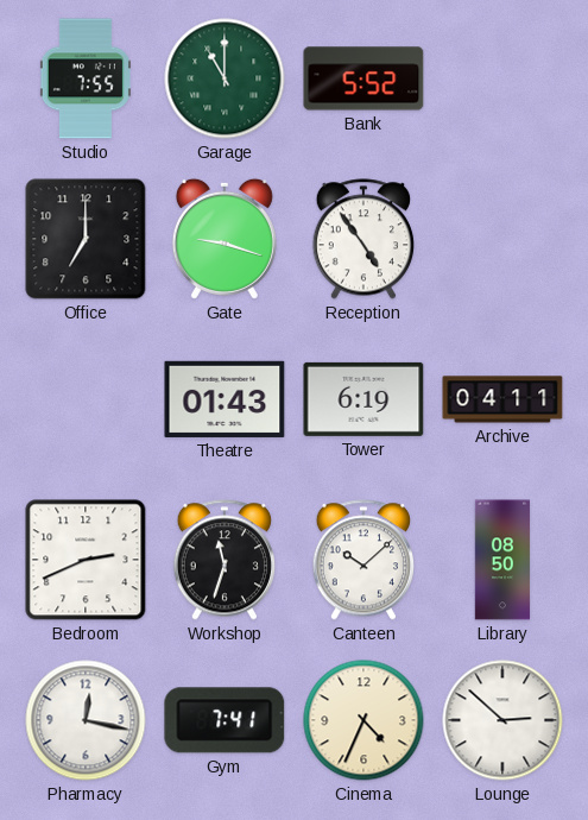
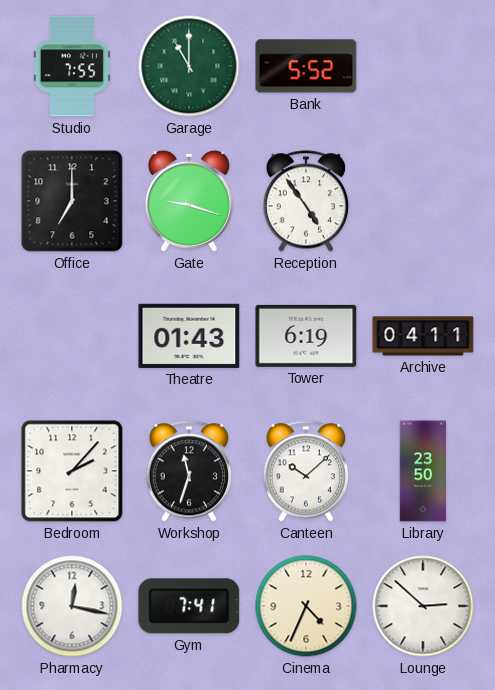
Bedroom: 2:41 -> 2:07
Library: 08:50 -> 23:50
